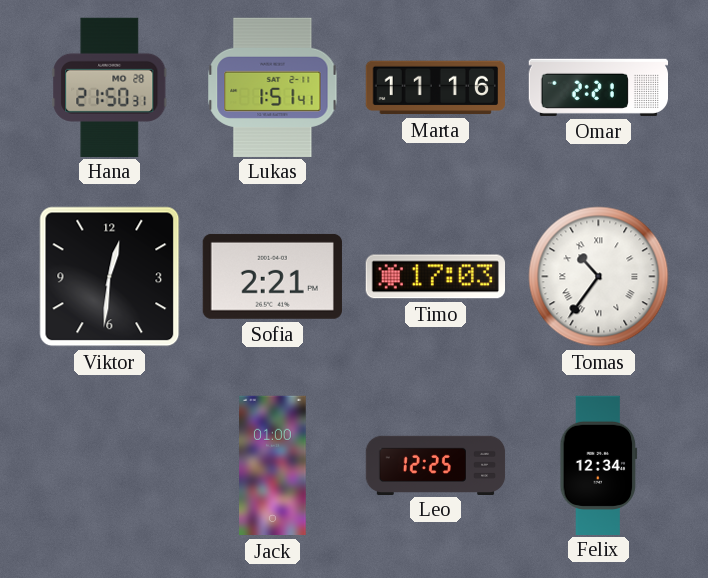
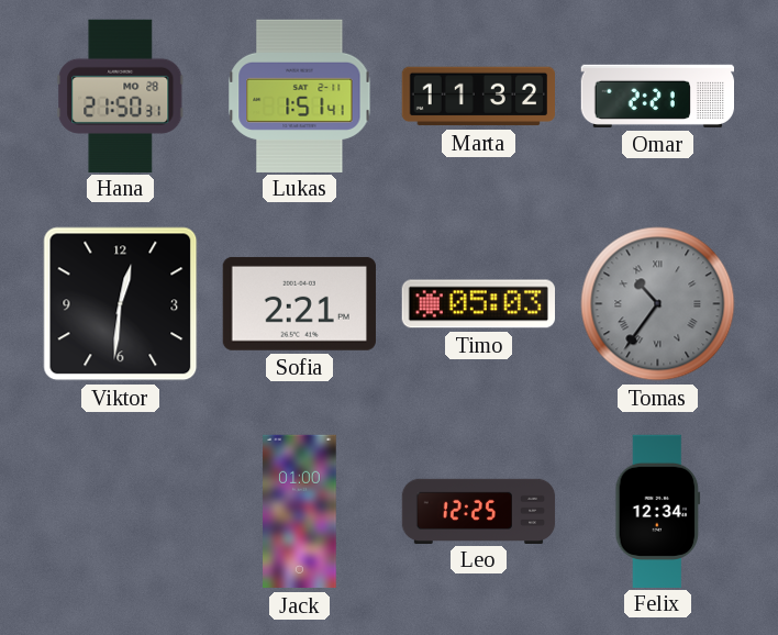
Marta: 11:16 -> 11:32
Timo: 17:03 -> 05:03
Tomas dial: white -> grey
